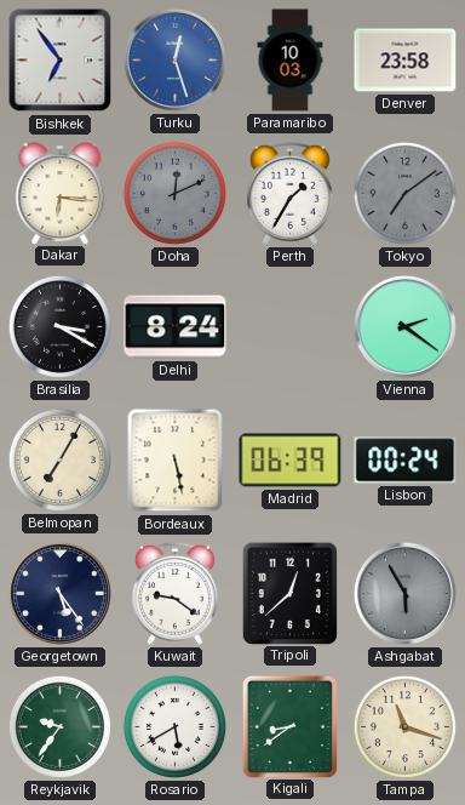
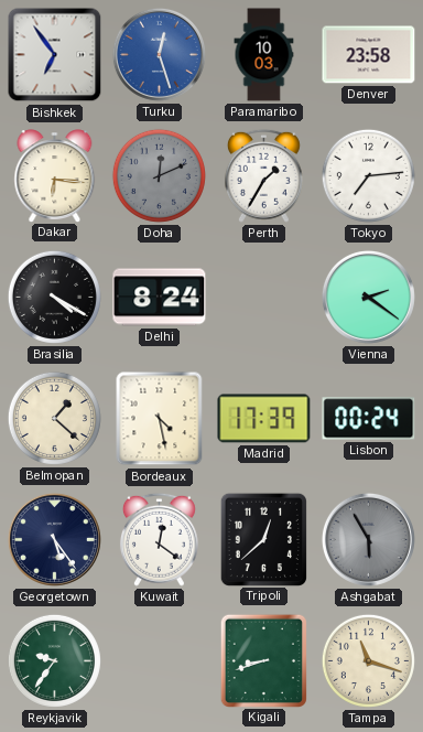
Tokyo: 7:09 -> 7:14
Tokyo dial: grey -> white
Brasilia: 3:20 -> 4:20
Belmopan: 7:05 -> 1:22
Bordeaux: 5:28 -> 4:28
Madrid: 06:39 -> 17:39
Kuwait: 9:21 -> 12:21
Rosario: 5:40 -> none
Kigali: 8:39 -> 8:42
